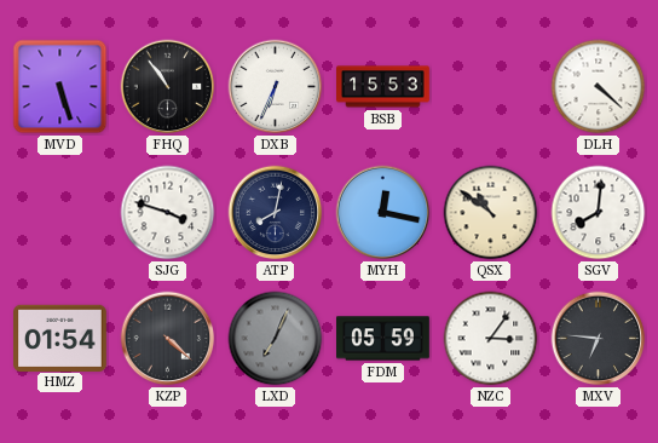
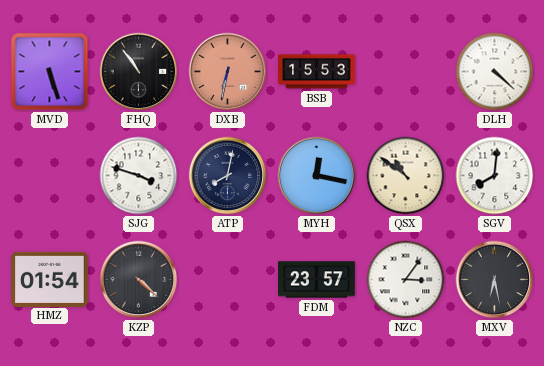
DXB: 6:34 -> 6:32
DXB dial: white -> salmon
LXD: 7:04 -> none
FDM: 05:59 -> 23:57
MXV: 6:46 -> 6:28
